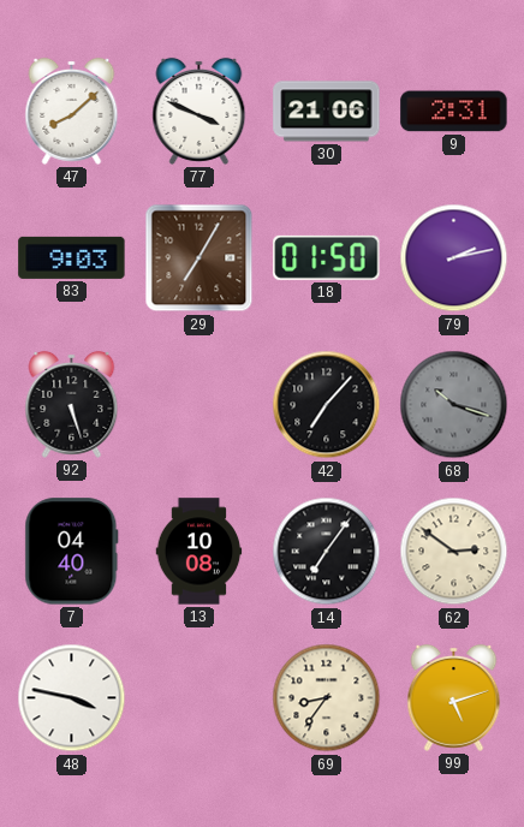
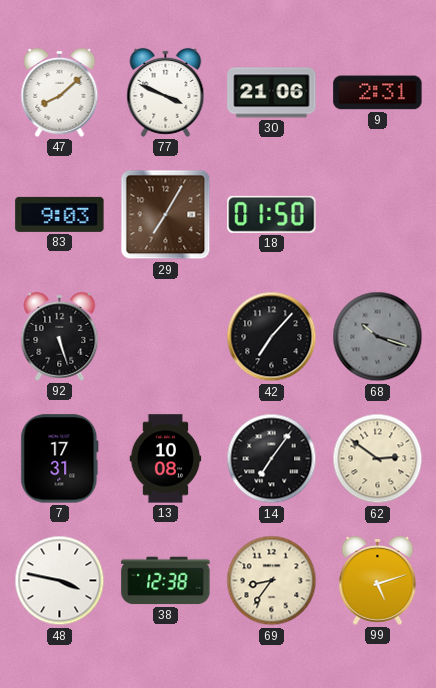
79: 2:13 -> none
7: 04:40 -> 17:31
38: none -> 12:38
